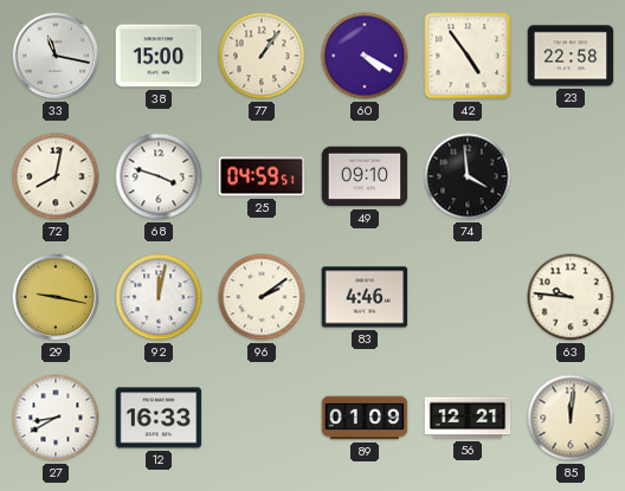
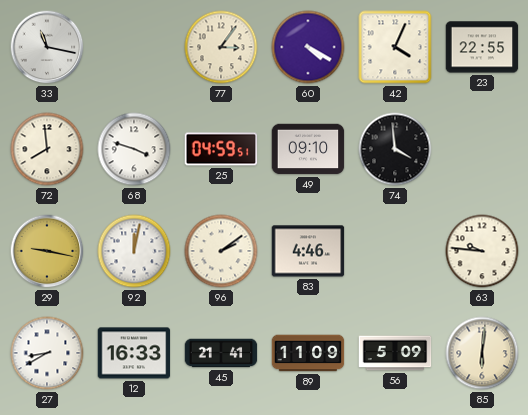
38: 15:00 -> none
77: 1:06 -> 3:06
42: 4:54 -> 4:04
23: 22:58 -> 22:55
72: 8:02 -> 7:59
45: none -> 21:41
89: 01:09 -> 11:09
56: 12:21 -> 5:09
85: 12:01 -> 6:01
